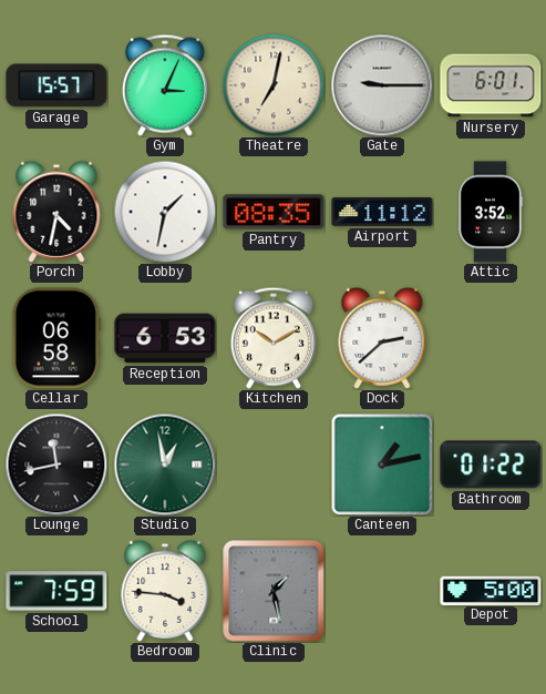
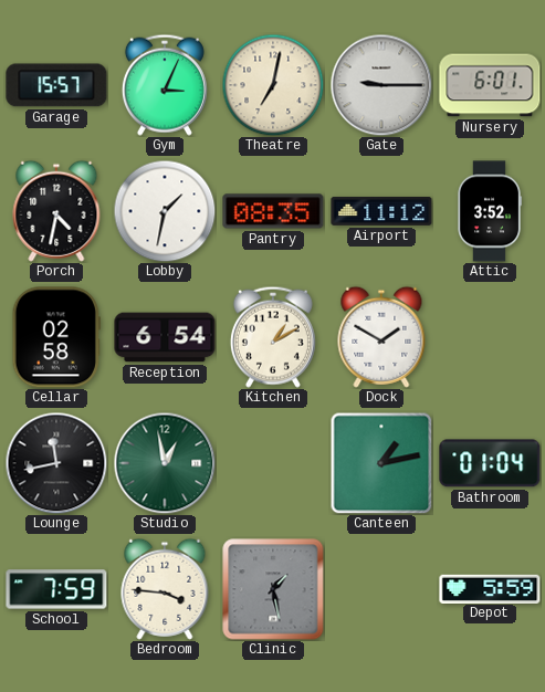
Cellar: 06:58 -> 02:58
Reception: 6:53 -> 6:54
Kitchen: 10:10 -> 1:10
Dock: 2:38 -> 1:50
Bathroom: 01:22 -> 01:04
Depot: 5:00 -> 5:59
